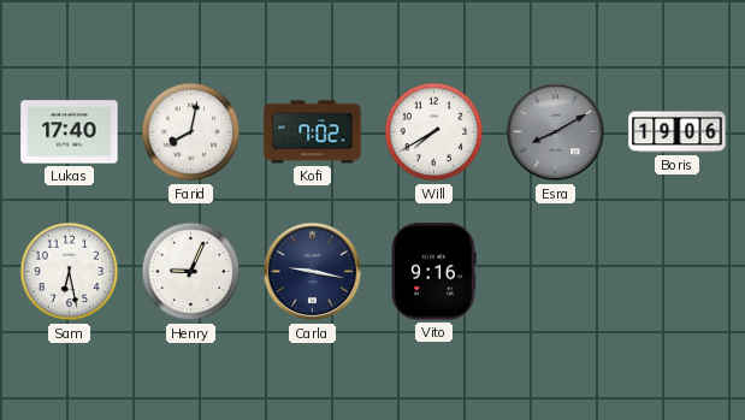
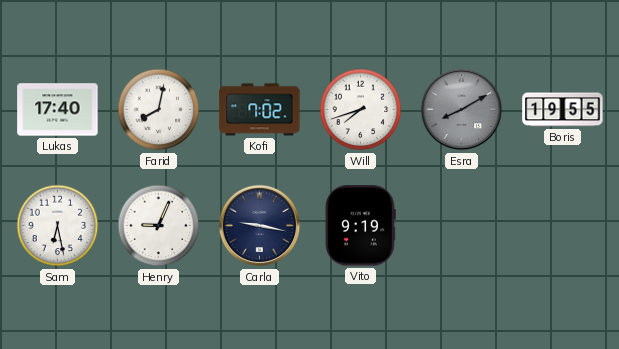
Will: 7:40 -> 7:42
Boris: 19:06 -> 19:55
Vito: 9:16 -> 9:19
